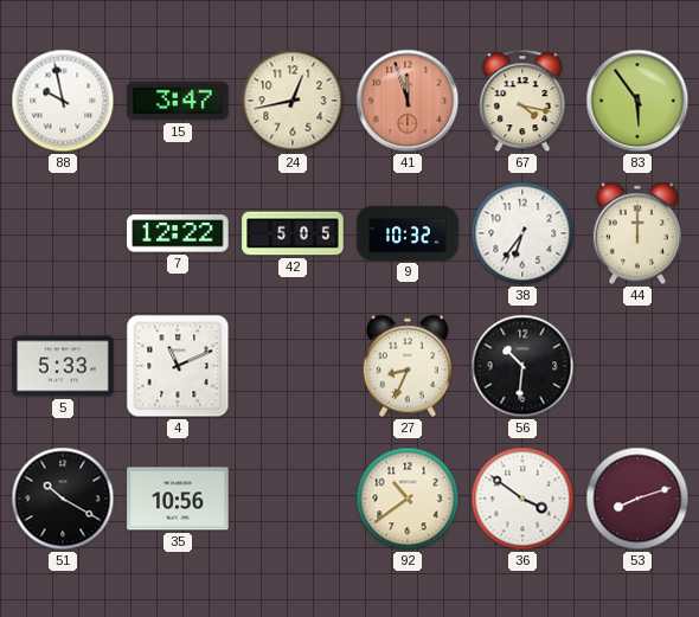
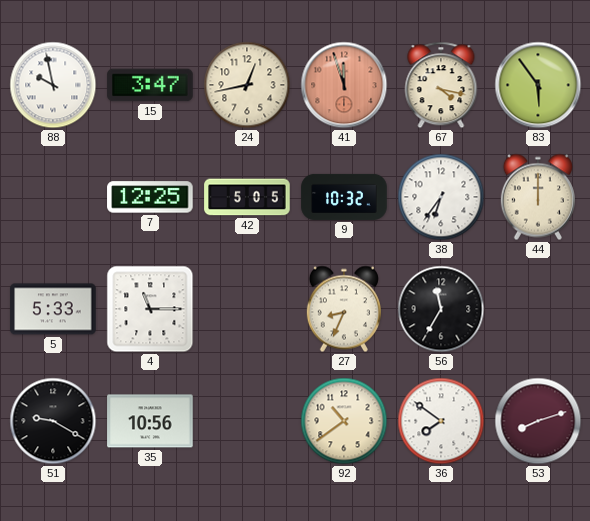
7: 12:22 -> 12:25
4: 11:11 -> 11:15
56: 10:31 -> 11:35
51: 10:20 -> 9:20
36: 3:51 -> 7:51
